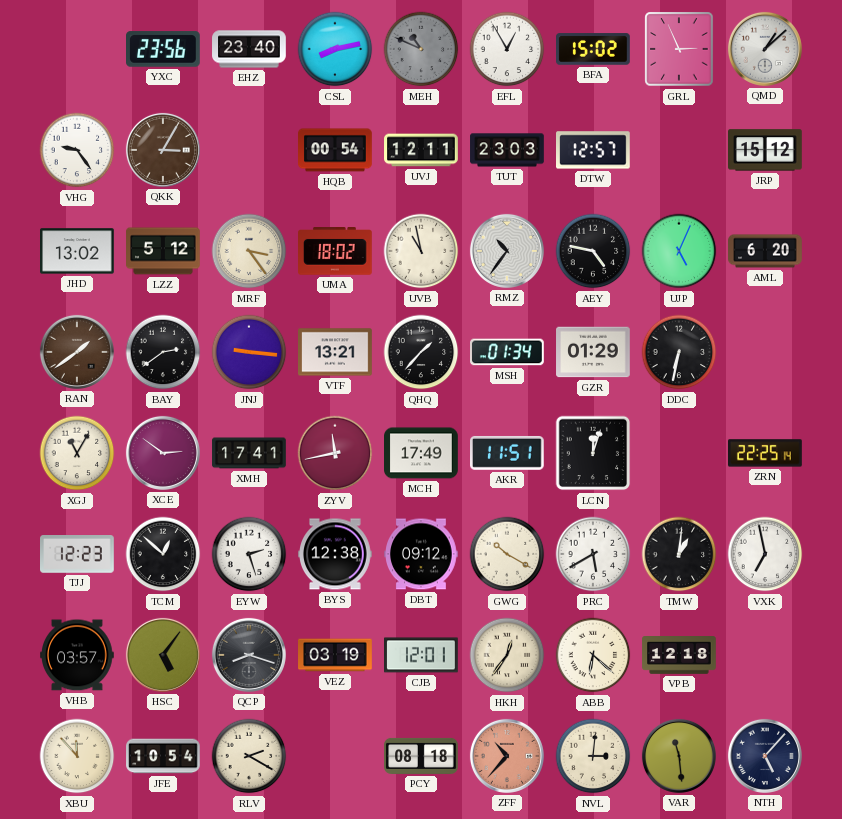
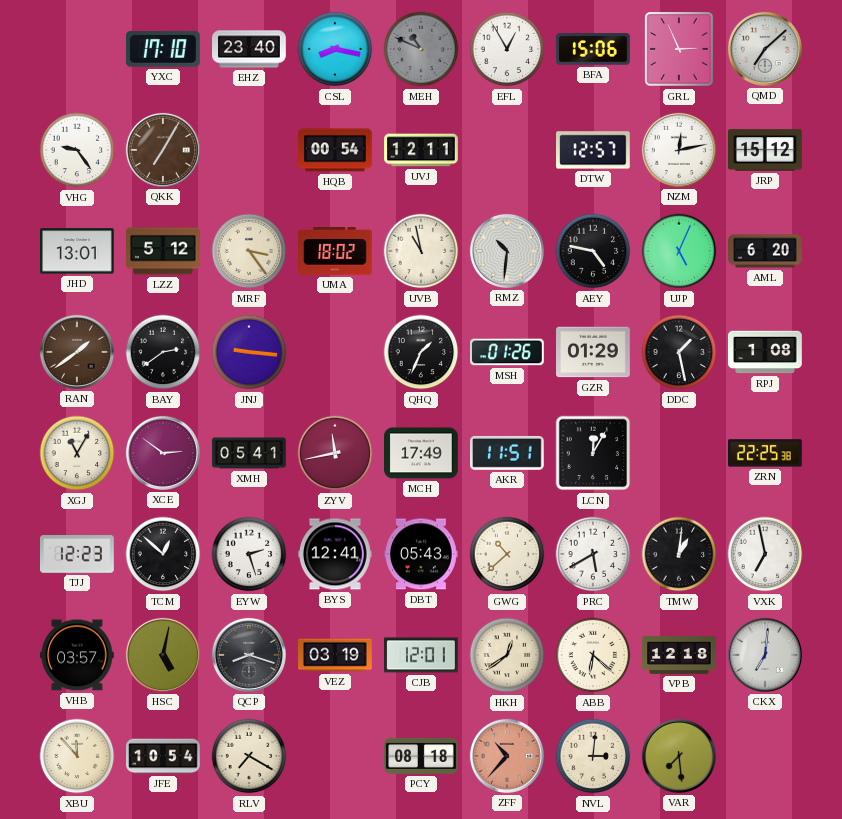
YXC: 23:56 -> 17:10
CSL: 8:13 -> 8:17
BFA: 15:02 -> 15:06
QMD: 1:08 -> 7:08
QKK: 3:05 -> 7:05
TUT: 23:03 -> none
NZM: none -> 12:13
JHD: 13:02 -> 13:01
RMZ: 10:36 -> 10:31
VTF: 13:21 -> none
QHQ: 1:37 -> 1:34
MSH: 01:34 -> 01:26
DDC: 6:32 -> 1:28
RPJ: none -> 1:08
XMH: 17:41 -> 05:41
LCN: 12:03 -> 12:05
ZRN: 22:25:14 -> 22:25:38
BYS: 12:38 -> 12:41
DBT: 09:12 -> 05:43
GWG: 10:20 -> 10:38
HSC: 5:06 -> 5:02
HKH: 12:36 -> 12:39
CKX: none -> 7:01
RLV: 2:20 -> 7:20
VAR: 11:29 -> 7:29
NTH: 5:07 -> none
